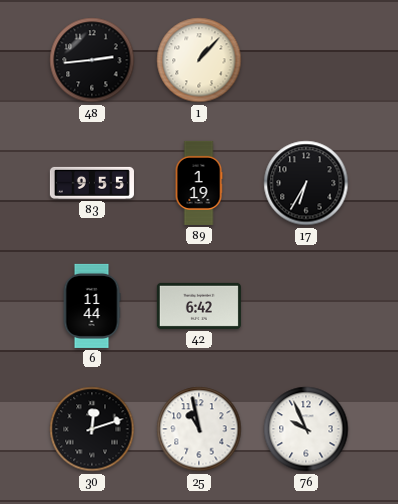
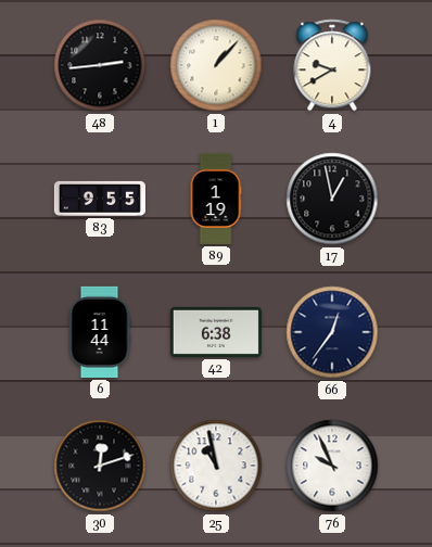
4: none -> 9:40
17: 6:35 -> 12:58
42: 6:42 -> 6:38
66: none -> 12:36
